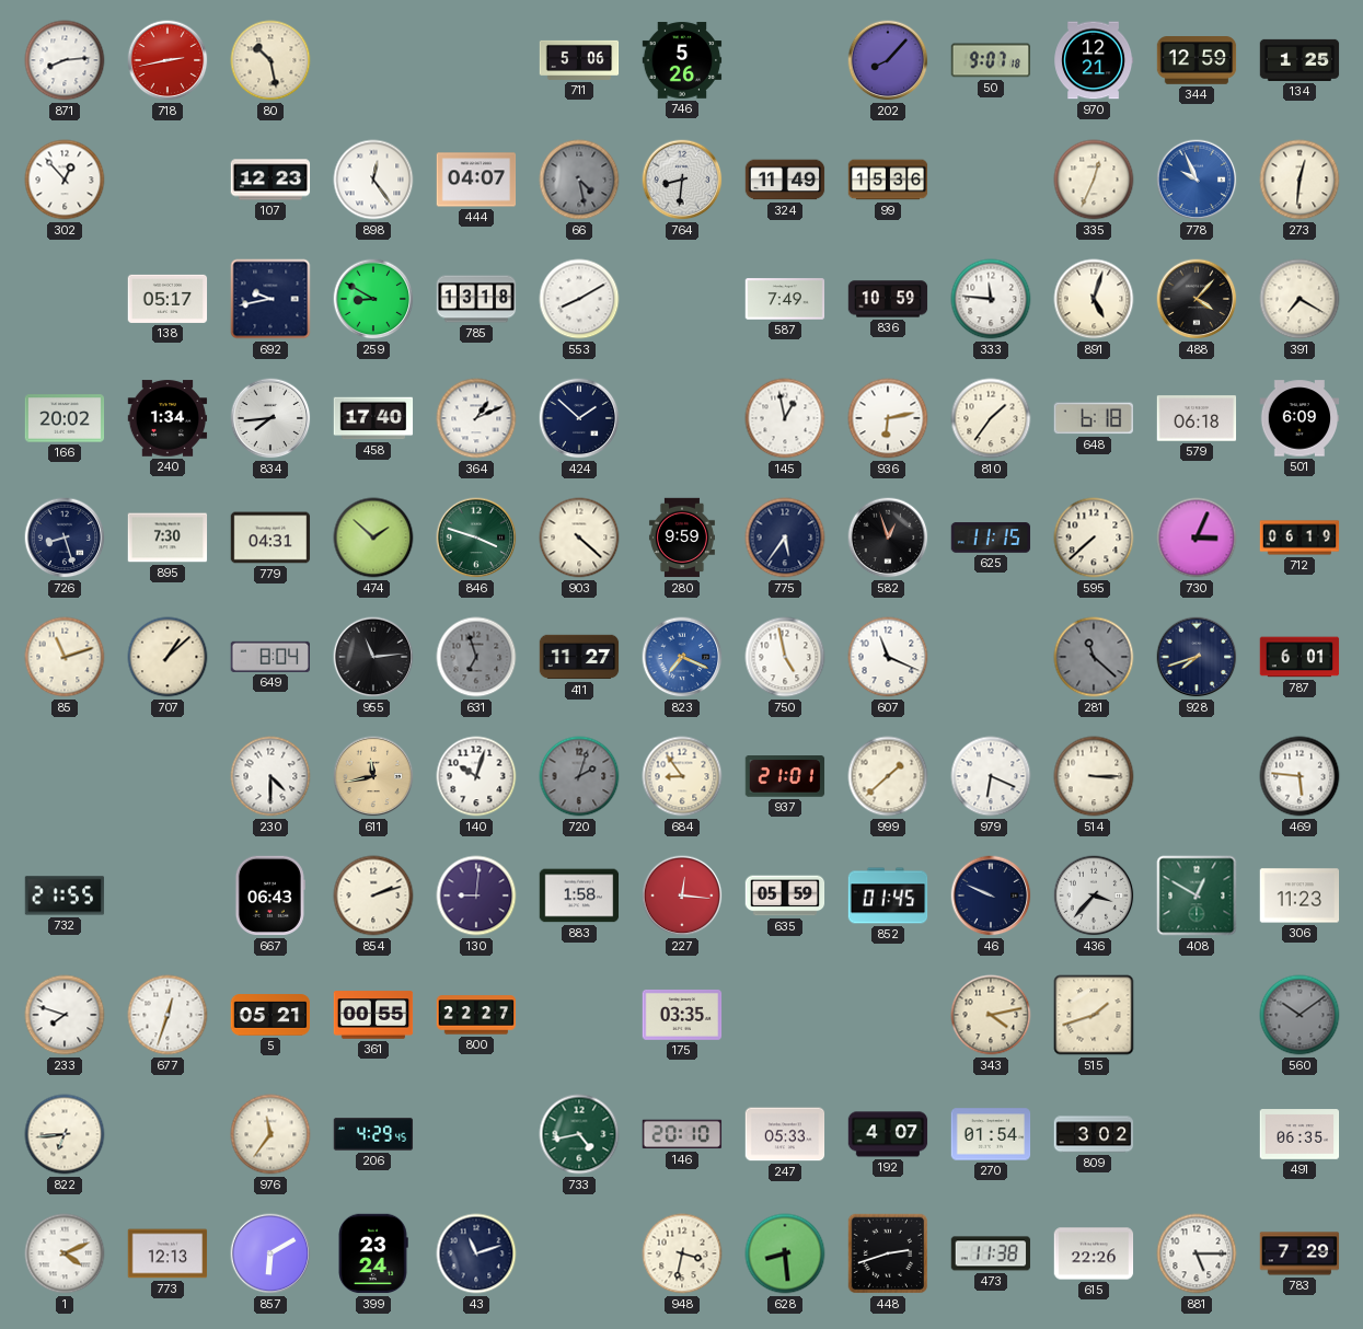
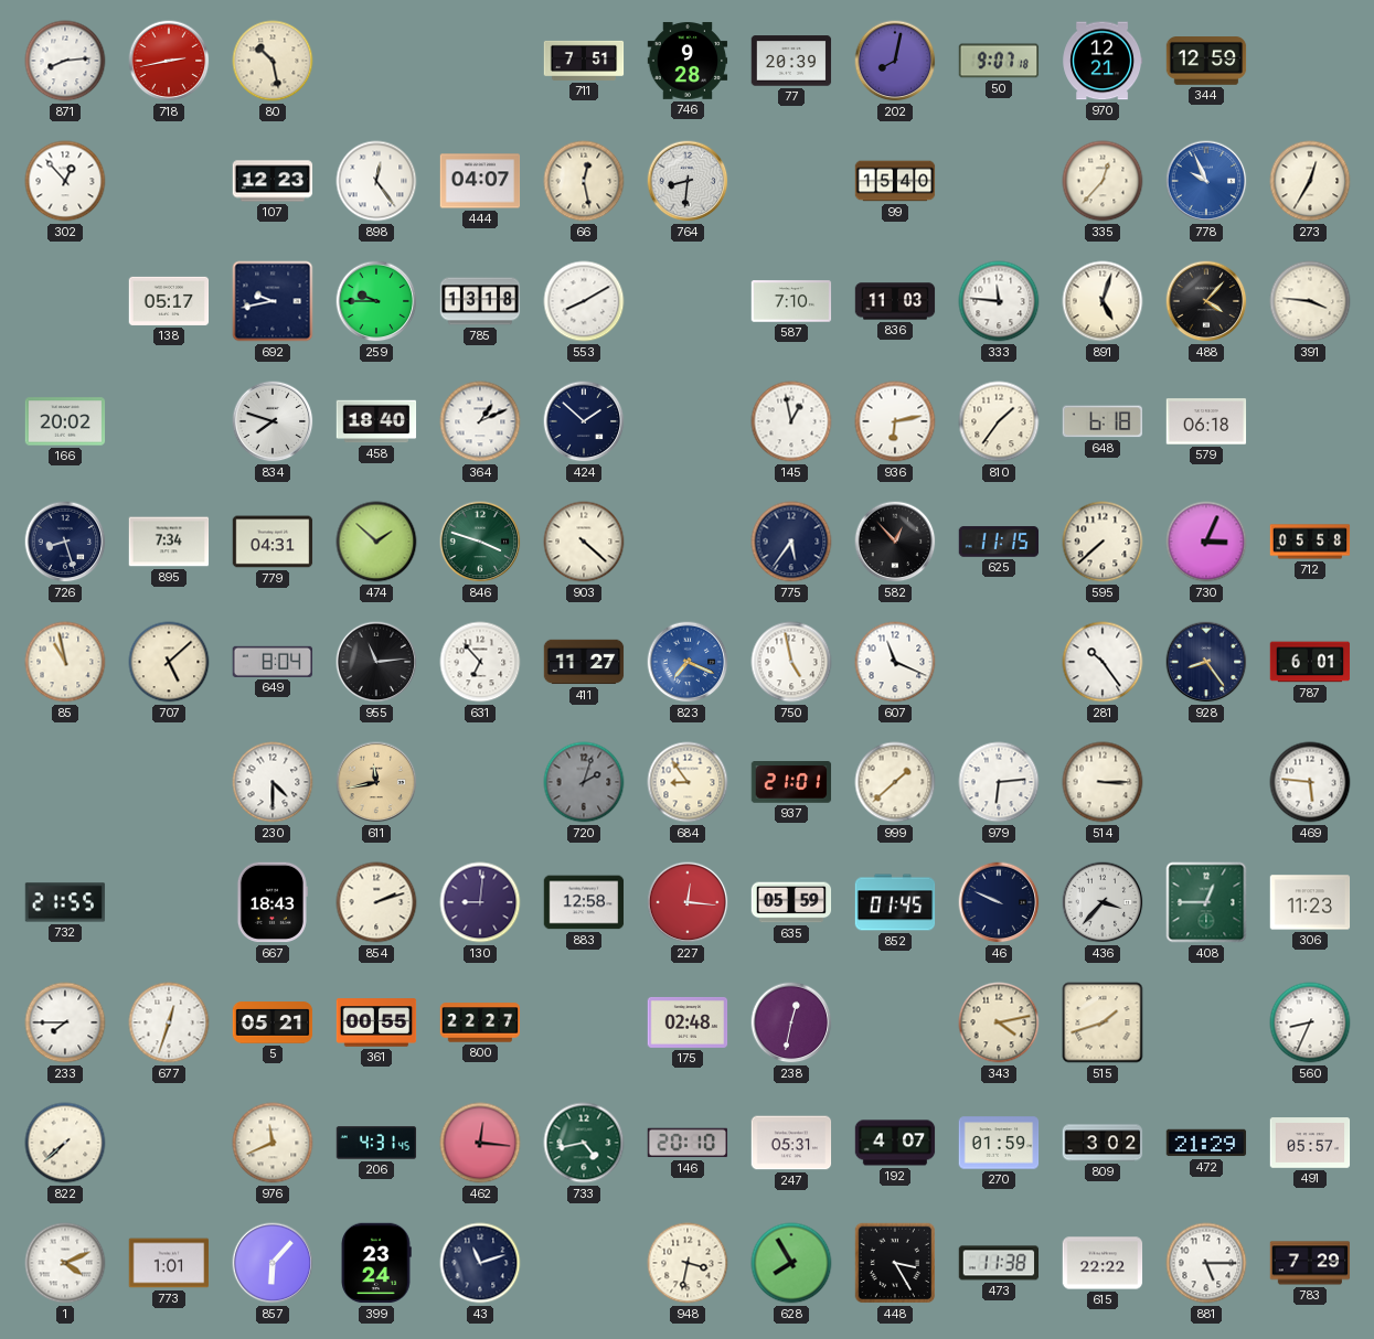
711: 5:06 -> 7:51
746: 5:26 -> 9:28
77: none -> 20:39
202: 8:07 -> 8:02
134: 1:25 -> none
66: 4:28 -> 12:28
66 dial: grey -> cream
324: 11:49 -> none
99: 15:36 -> 15:40
335: 12:34 -> 12:37
273: 12:31 -> 12:35
259: 8:50 -> 9:45
587: 7:49 -> 7:10
836: 10:59 -> 11:03
391: 7:20 -> 3:46
240: 1:34 -> none
834: 7:44 -> 7:48
458: 17:40 -> 18:40
501: 6:09 -> none
895: 7:30 -> 7:34
280: 9:59 -> none
582: 12:57 -> 12:53
712: 06:19 -> 05:58
85: 11:12 -> 10:58
707: 1:08 -> 5:08
631: 6:57 -> 6:53
631 dial: grey -> white
281: 11:22 -> 10:24
281 dial: grey -> white
928: 7:42 -> 8:24
140: 10:03 -> none
979: 6:19 -> 6:14
667: 06:43 -> 18:43
883: 1:58 -> 12:58
408: 12:50 -> 12:45
233: 7:48 -> 7:45
175: 03:35 -> 02:48
238: none -> 12:32
560: 10:09 -> 8:34
560 dial: grey -> white
822: 6:44 -> 7:38
976: 11:36 -> 11:41
206: 4:29 -> 4:31
462: none -> 12:16
247: 05:33 -> 05:31
270: 01:54 -> 01:59
472: none -> 21:29
491: 06:35 -> 05:57
773: 12:13 -> 1:01
857: 6:10 -> 6:07
628: 8:29 -> 7:55
448: 2:42 -> 3:25
615: 22:26 -> 22:22
